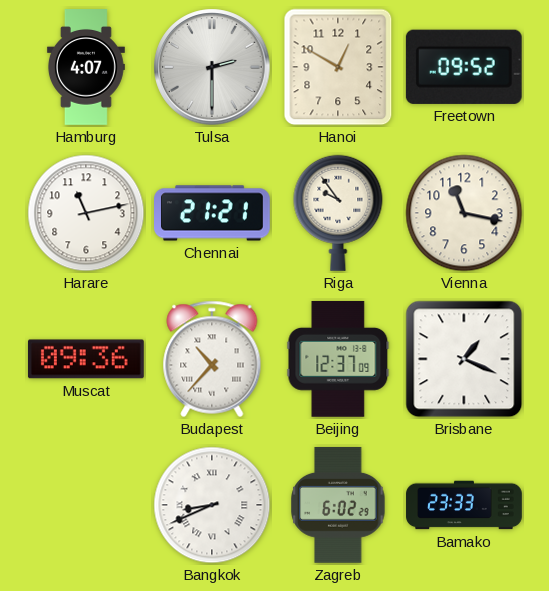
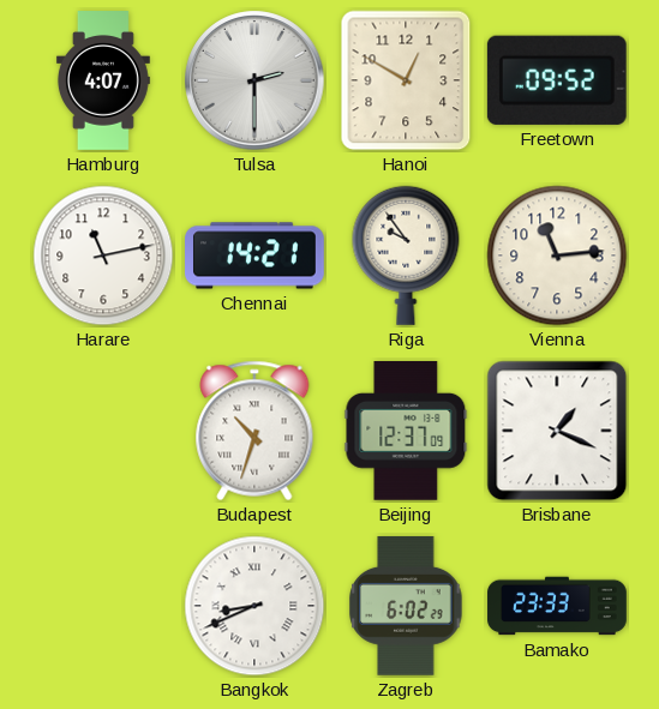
Chennai: 21:21 -> 14:21
Vienna: 11:17 -> 11:14
Muscat: 09:36 -> none
Budapest: 10:37 -> 10:33
